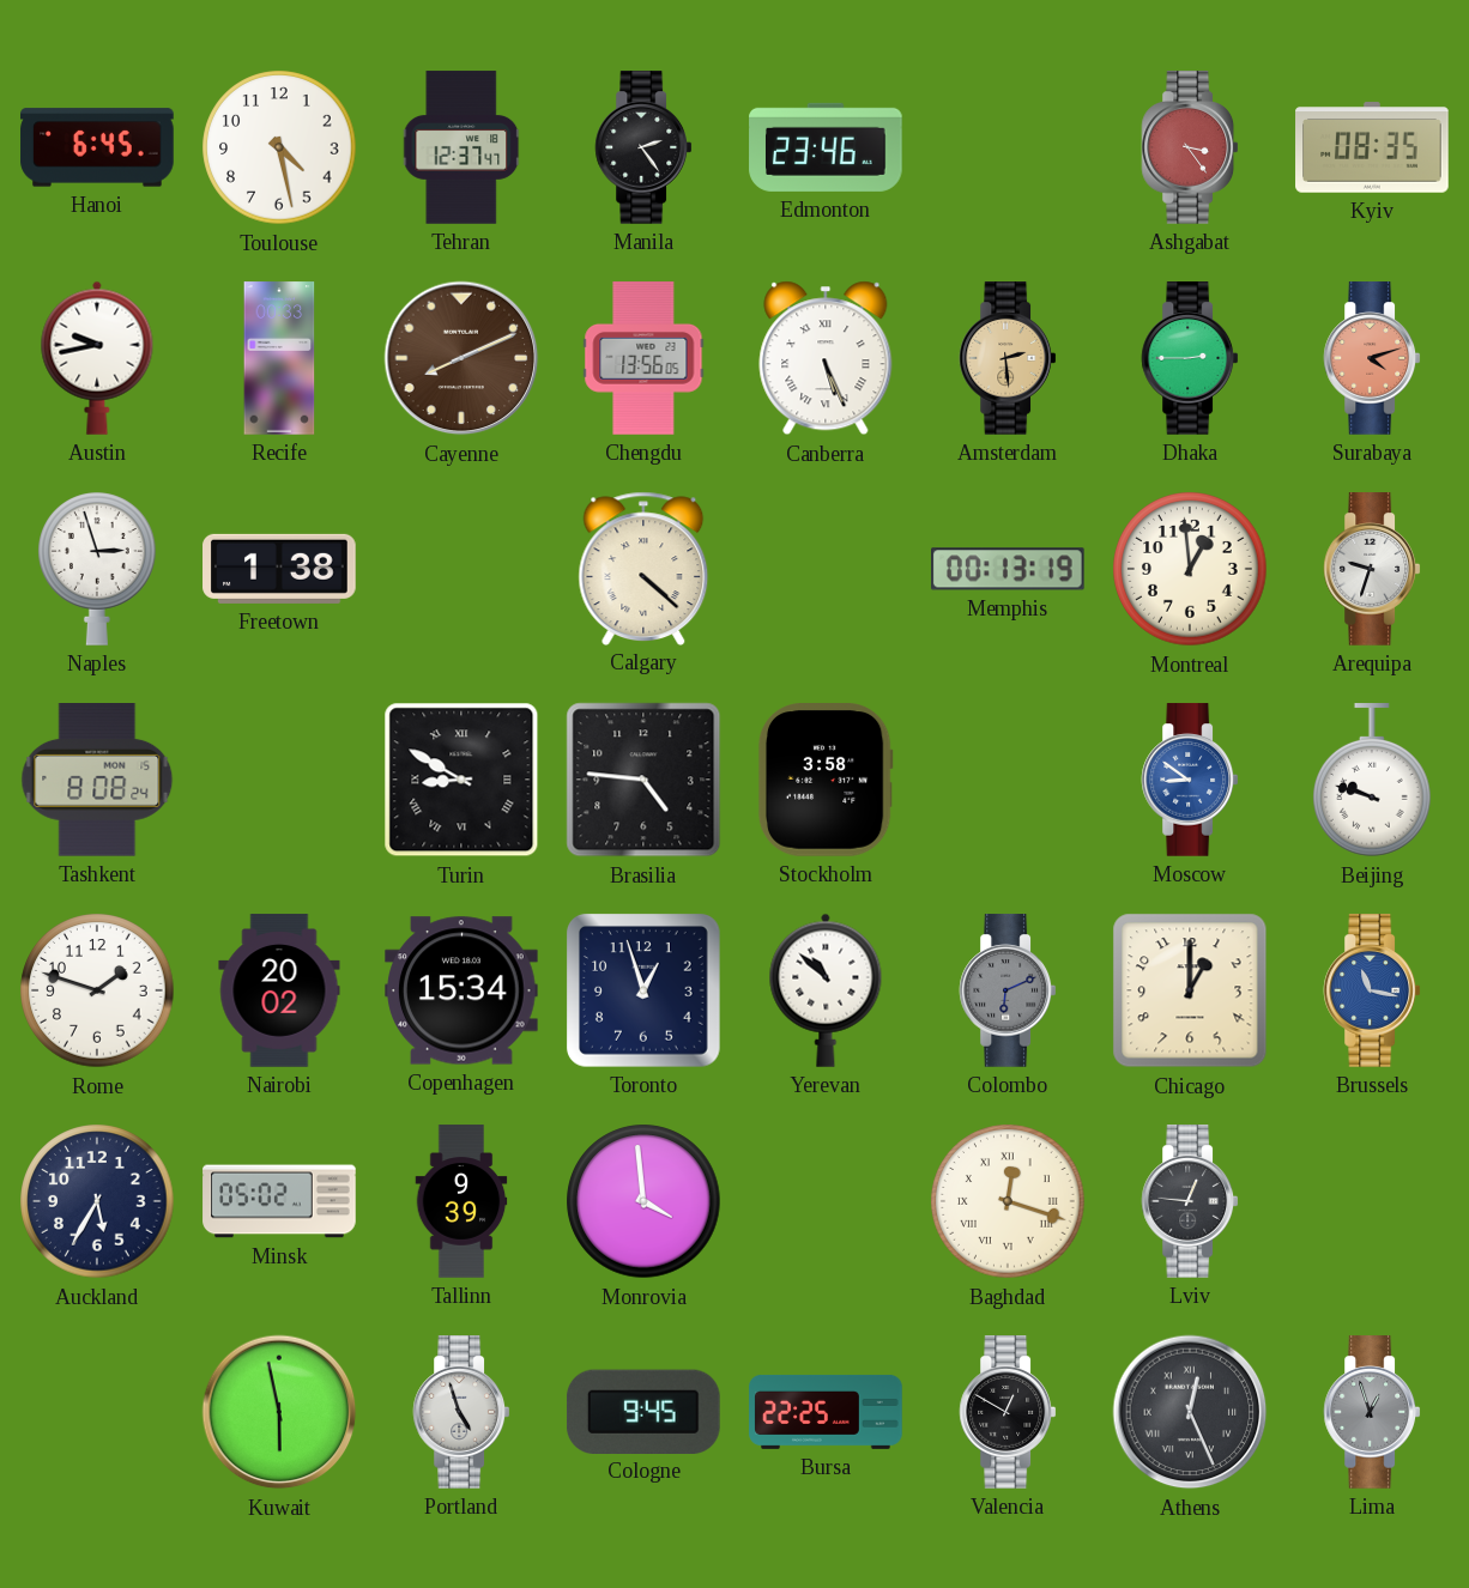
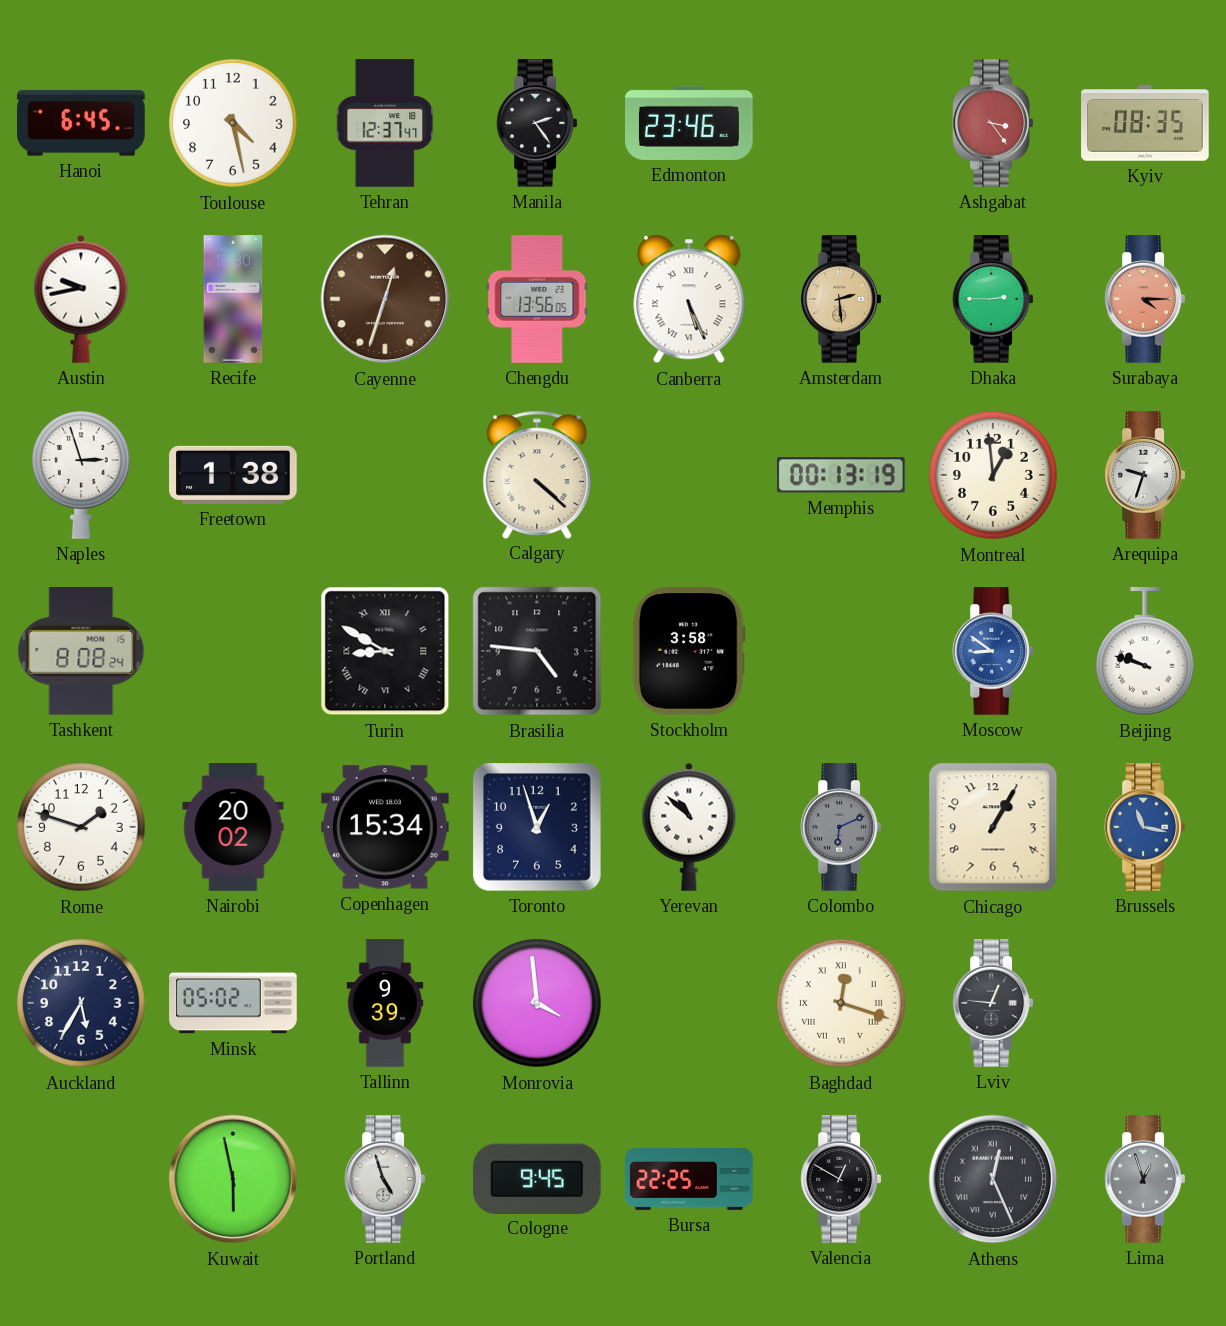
Recife: 00:33 -> 18:30
Cayenne: 8:11 -> 12:33
Surabaya: 4:12 -> 4:15
Chicago: 1:00 -> 1:05
